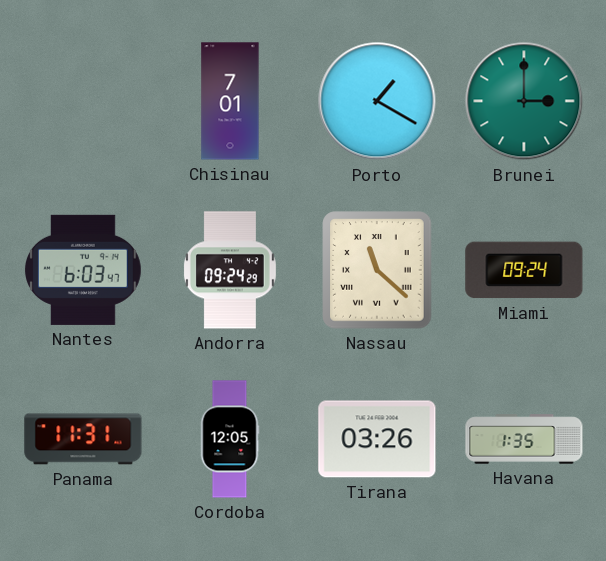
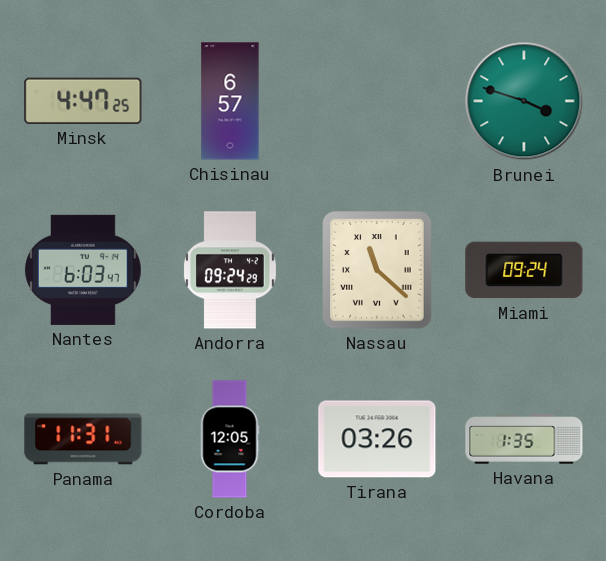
Minsk: none -> 4:47
Chisinau: 7:01 -> 6:57
Porto: 1:20 -> none
Brunei: 3:00 -> 3:48
